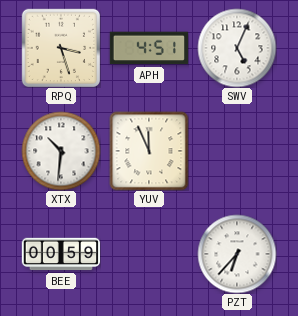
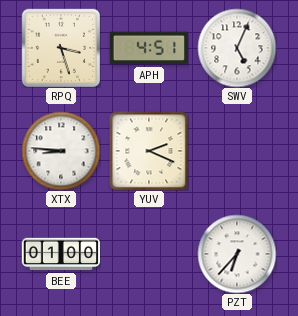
XTX: 10:31 -> 8:46
YUV: 11:56 -> 2:19
BEE: 00:59 -> 01:00
